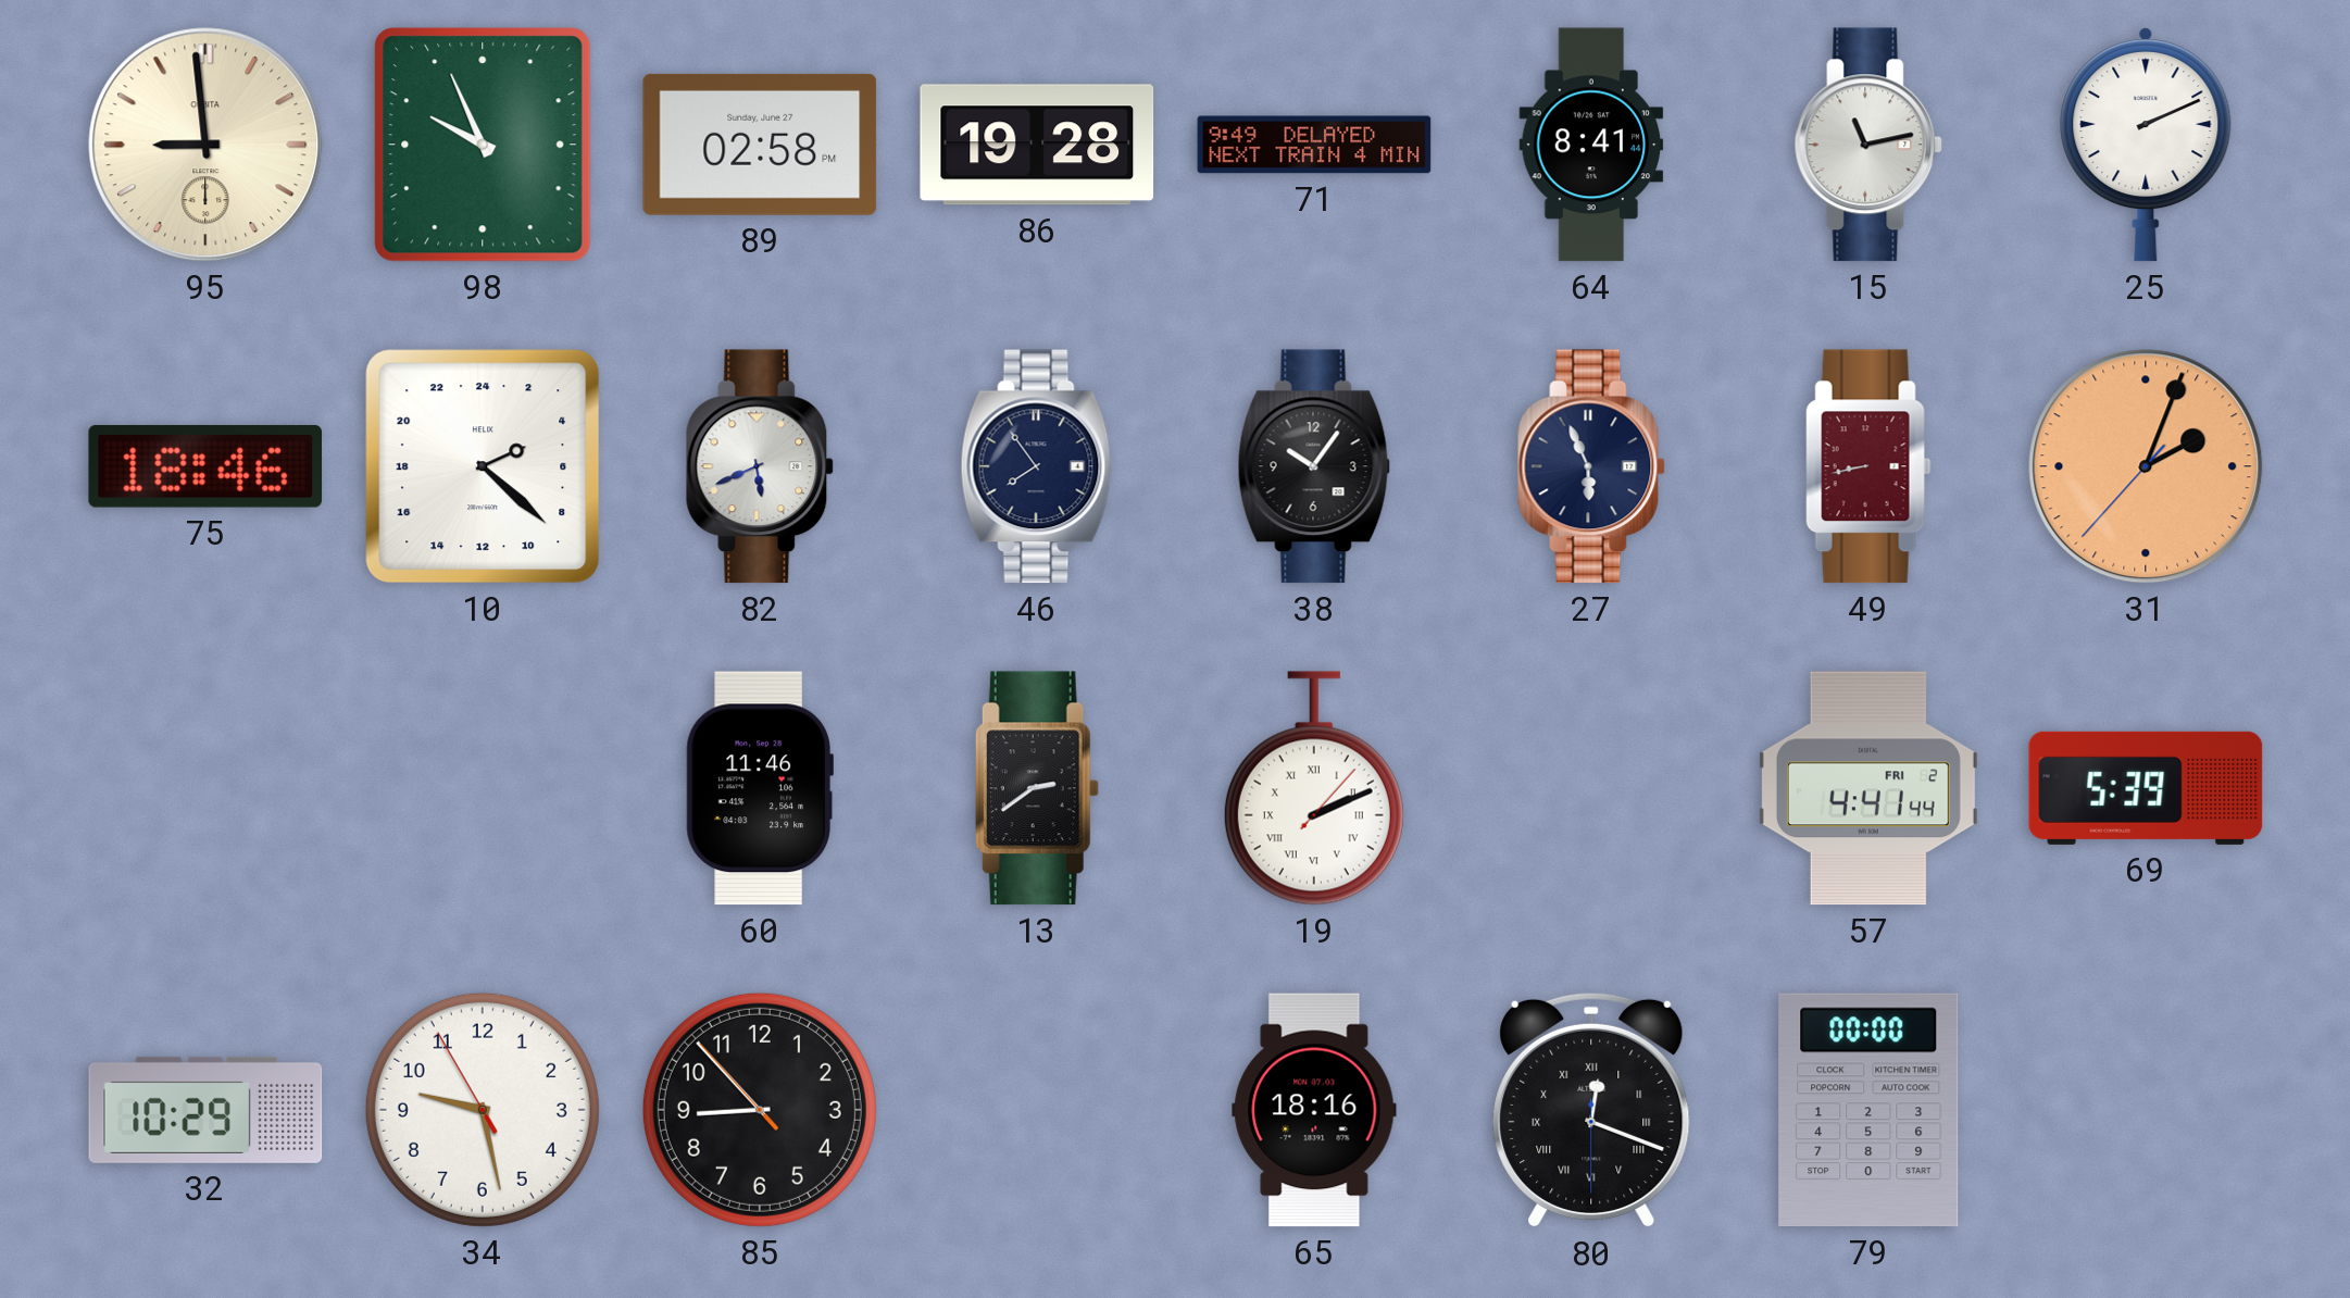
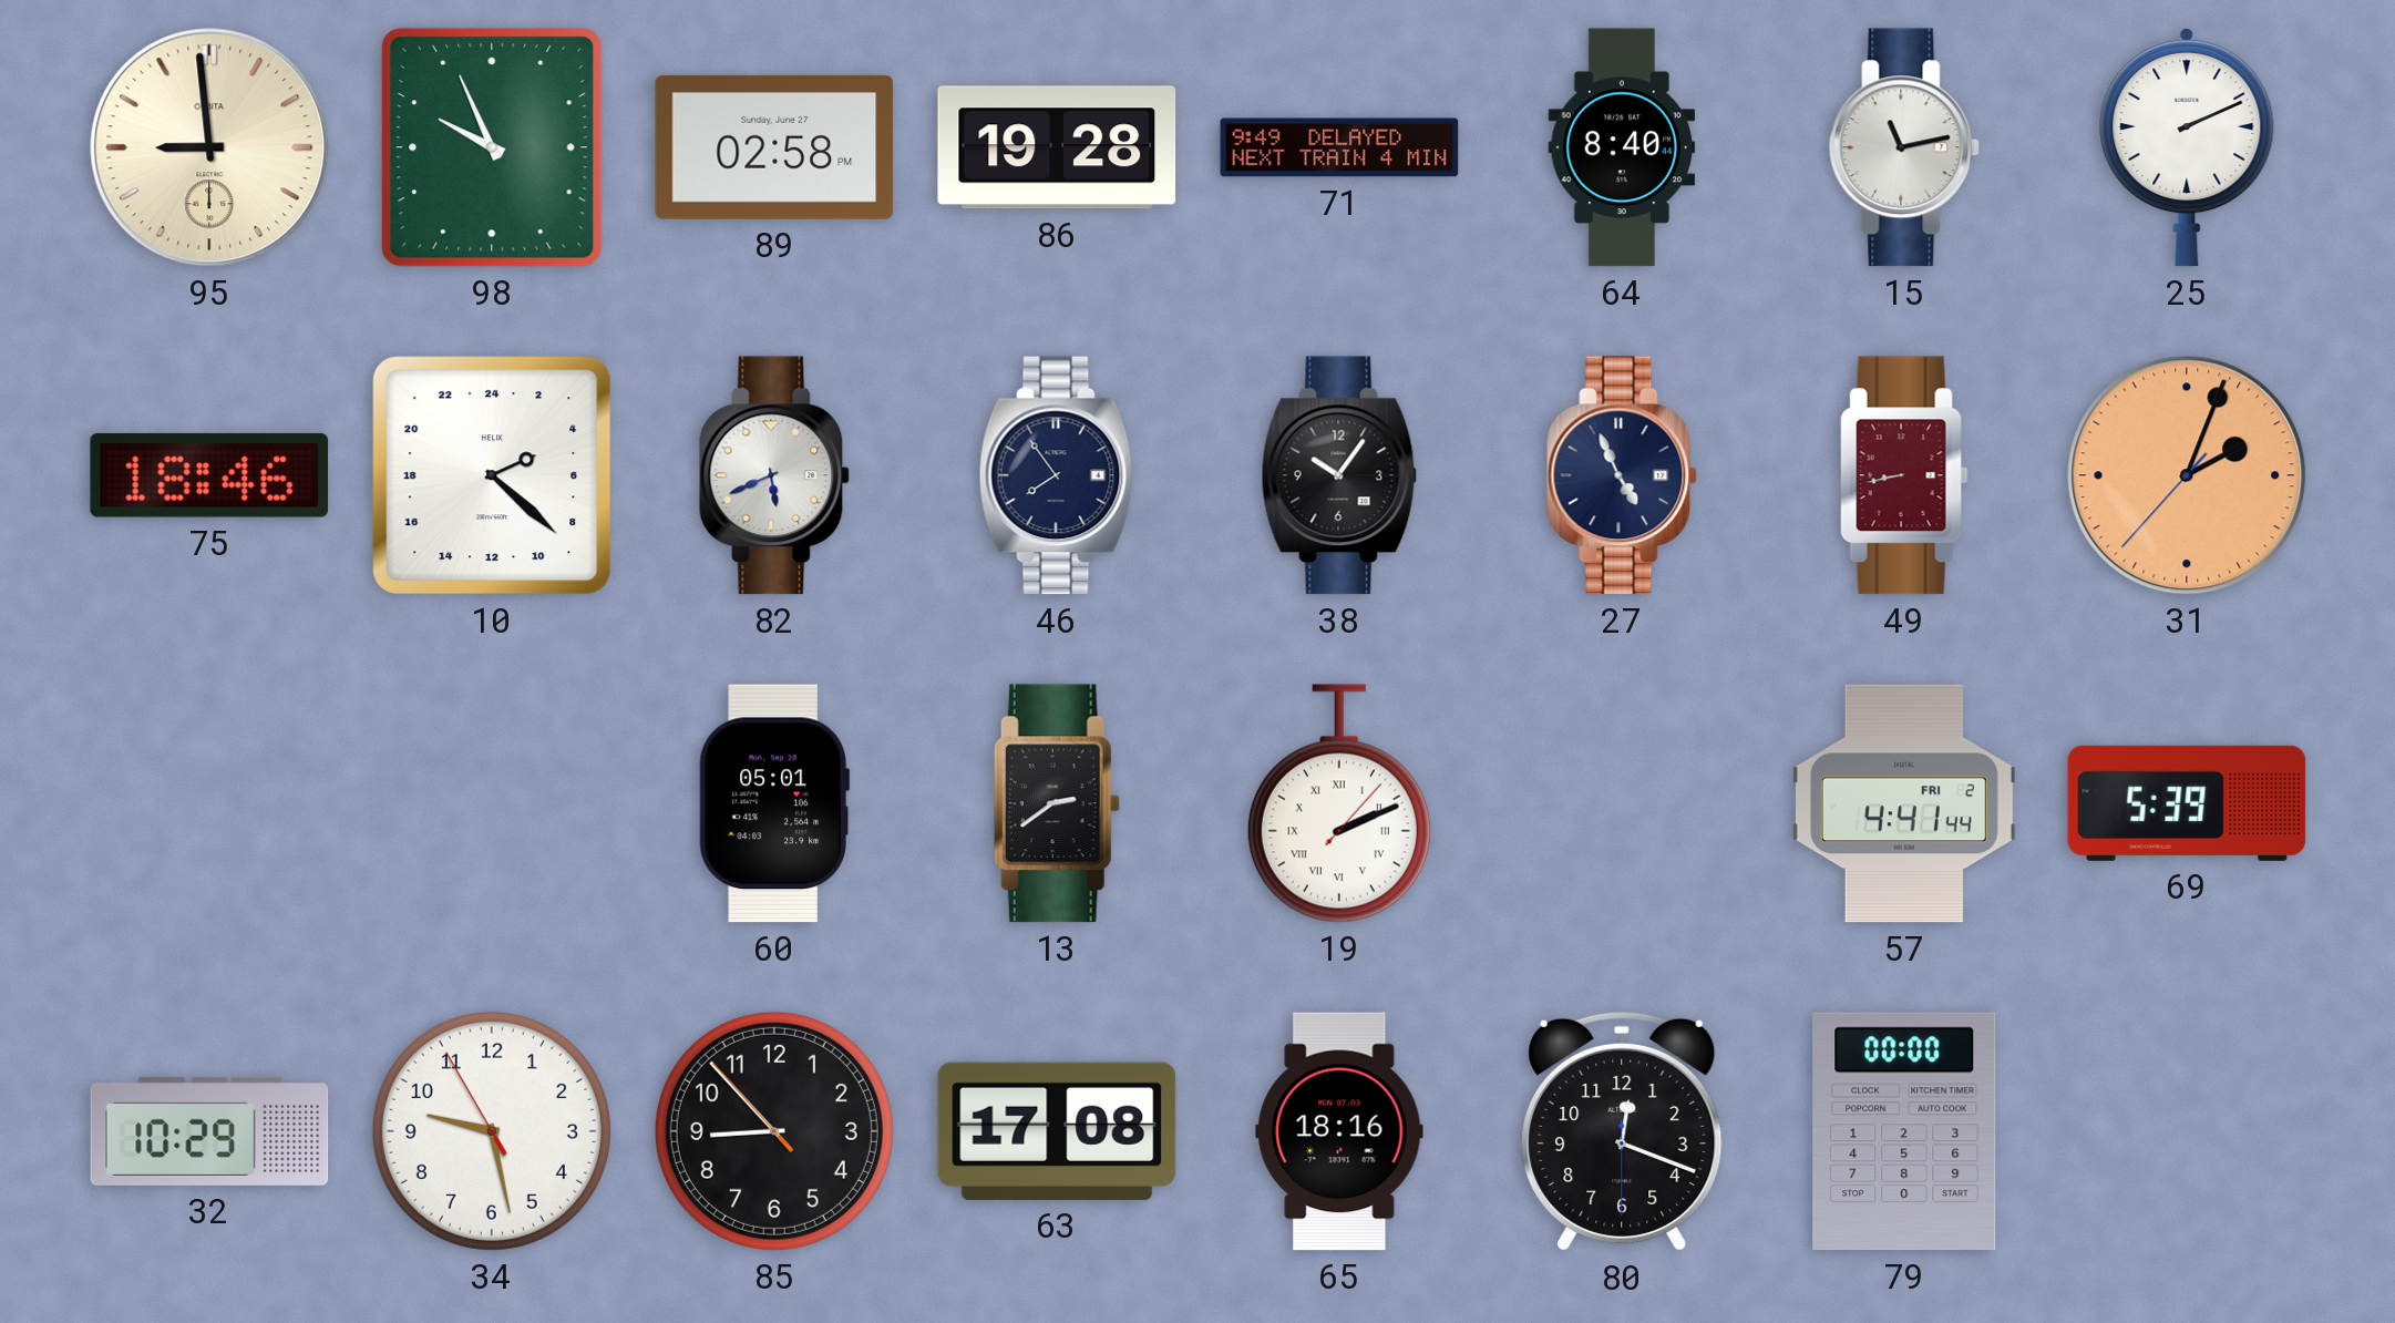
64: 8:41 -> 8:40
27: 5:56 -> 4:56
60: 11:46 -> 05:01
63: none -> 17:08
80 numerals: Roman -> Arabic
